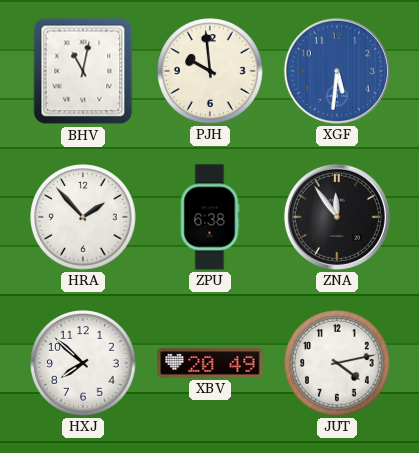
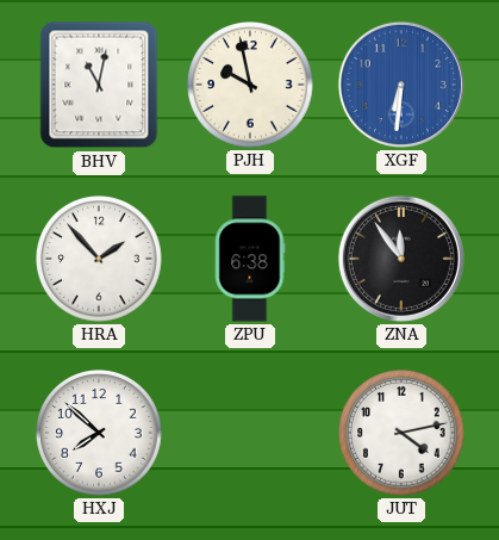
PJH: 9:59 -> 9:58
XGF: 5:31 -> 6:31
XBV: 20:49 -> none
